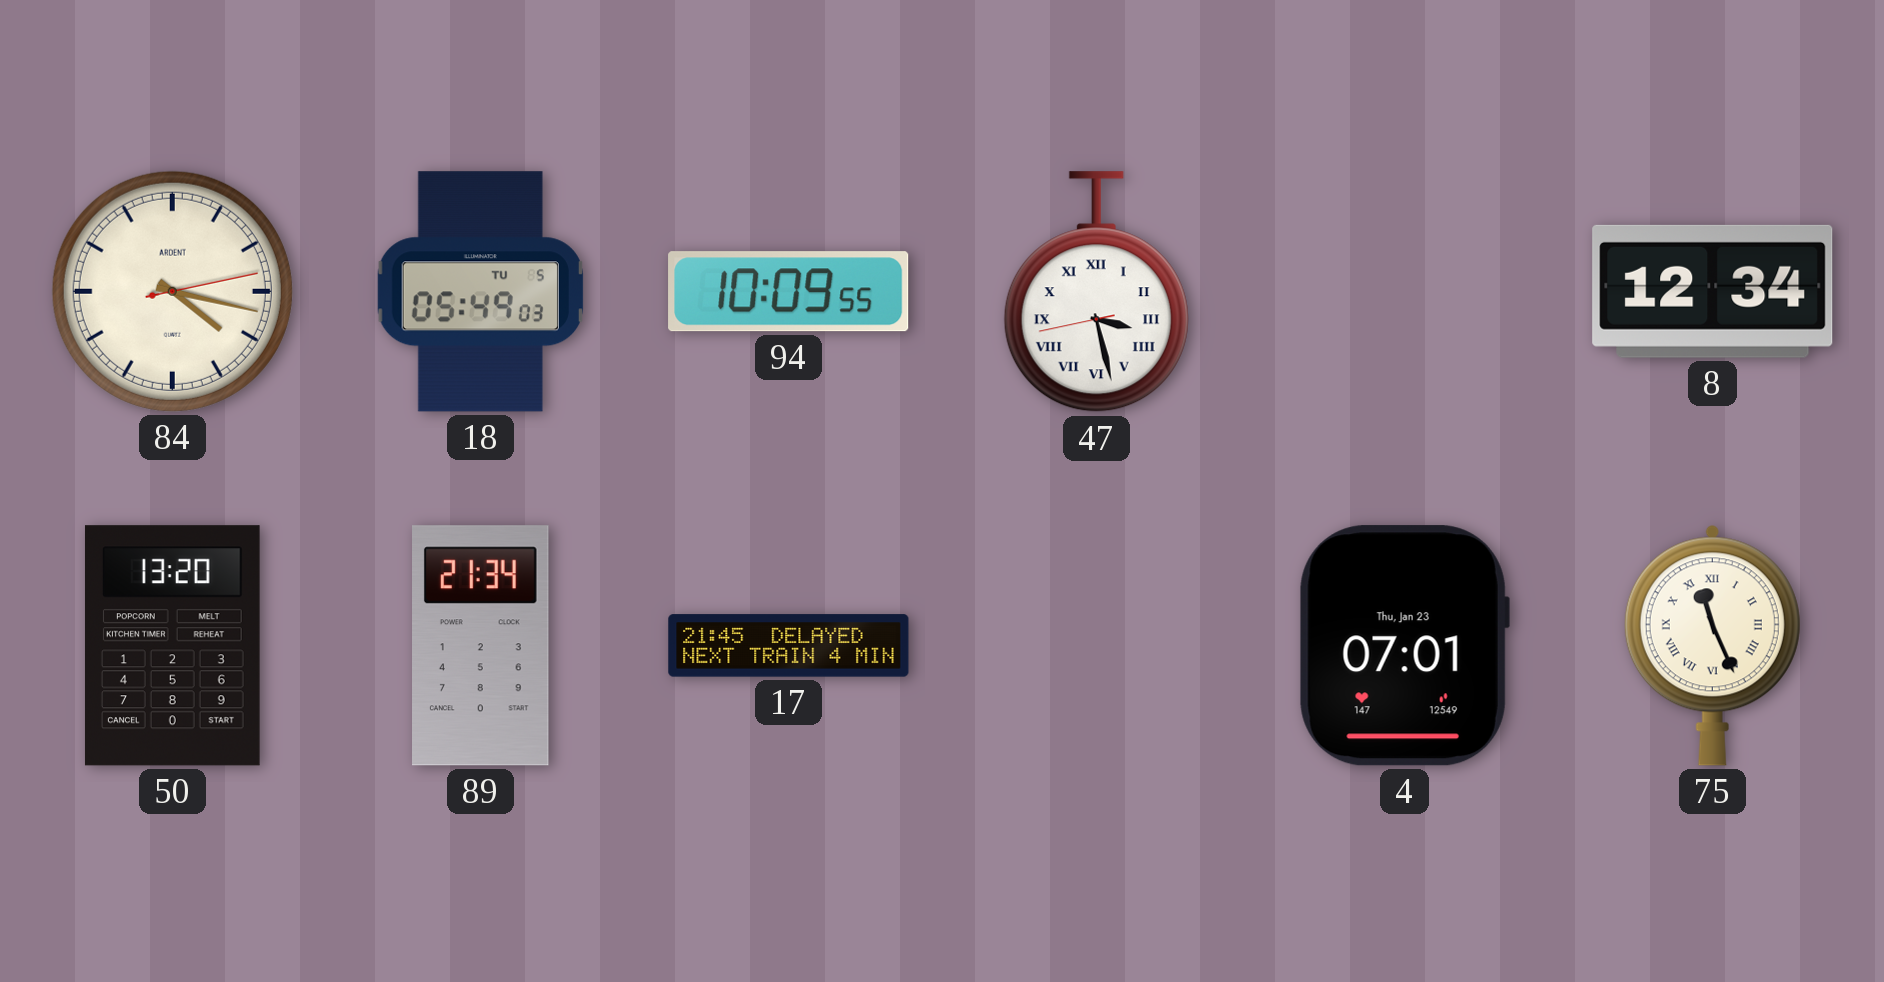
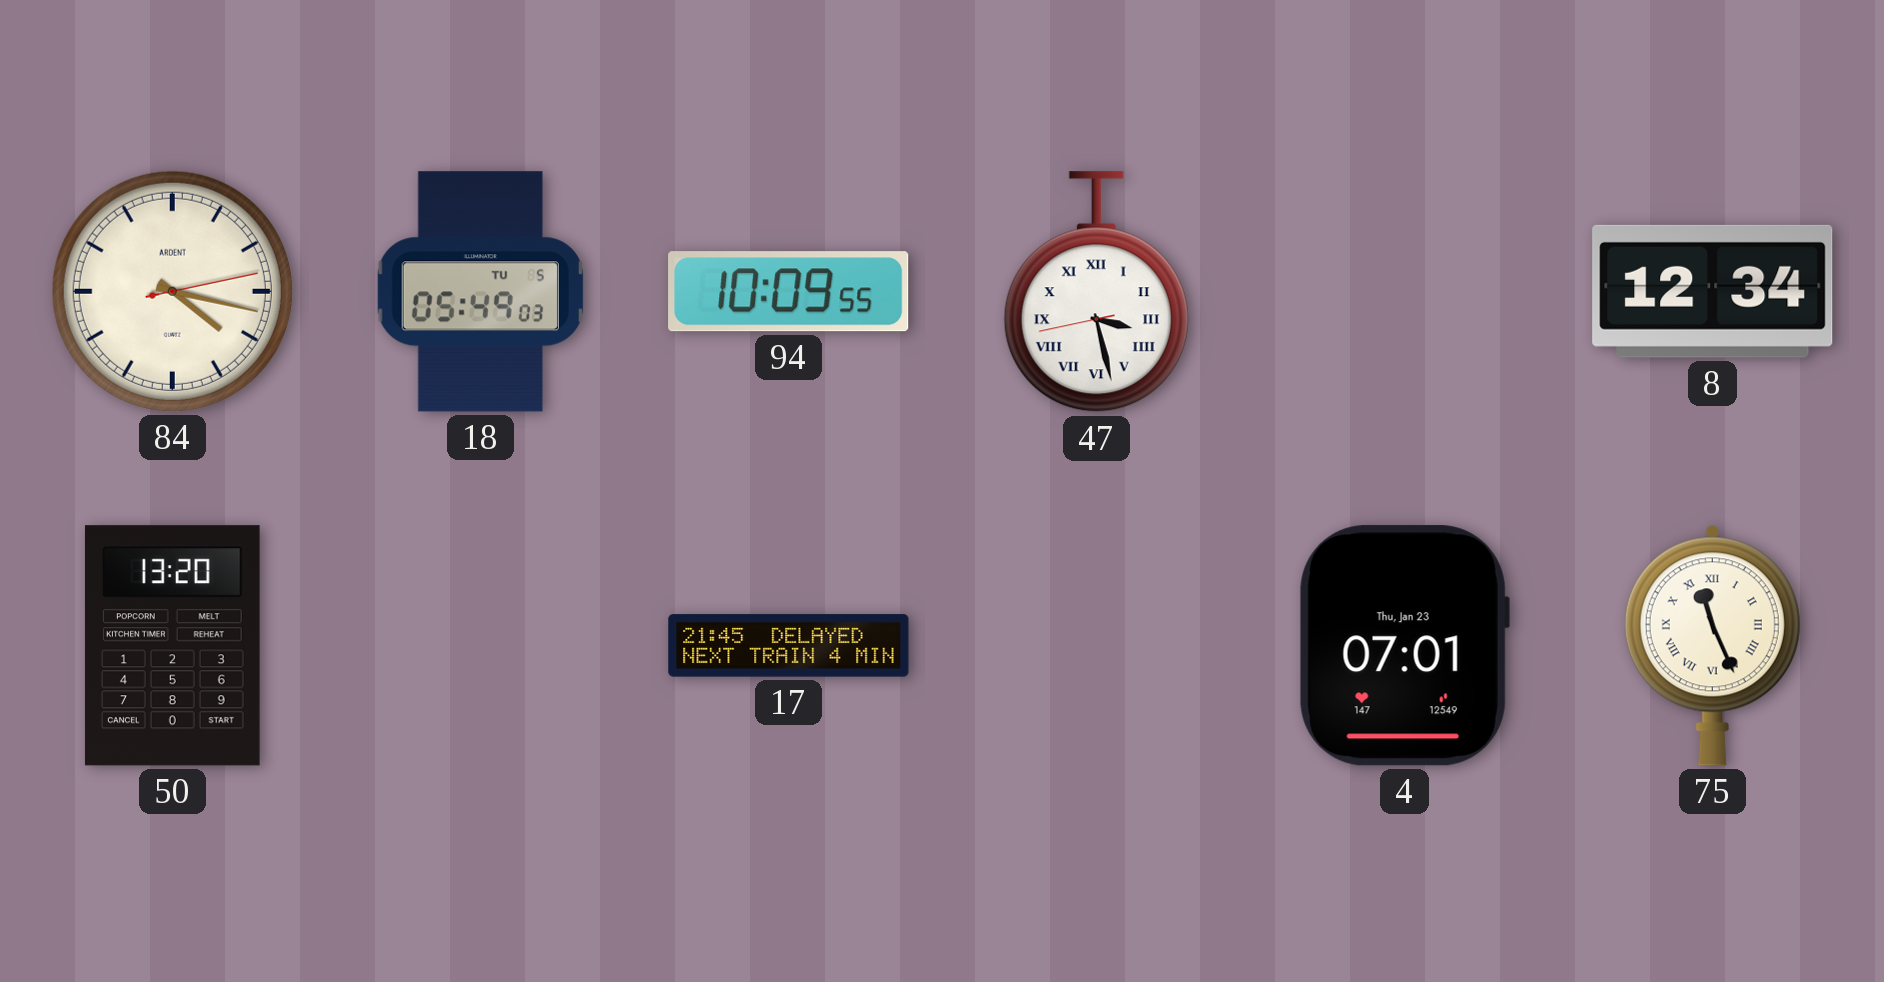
89: 21:34 -> none
